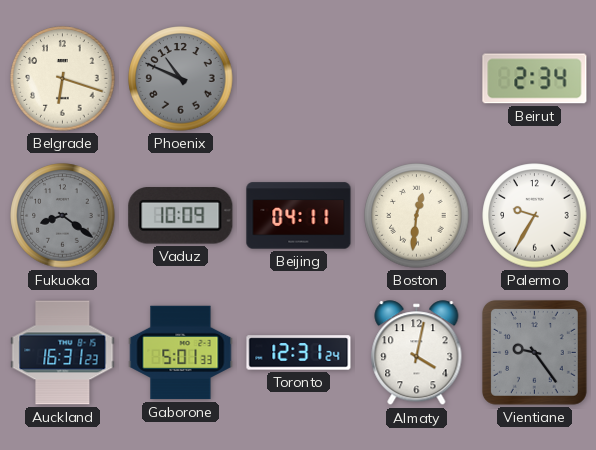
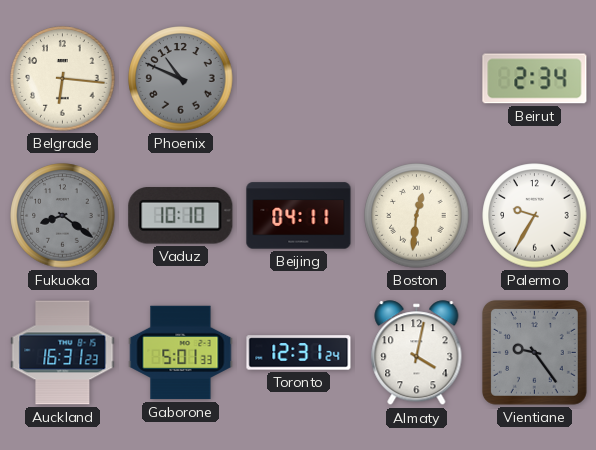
Belgrade: 6:18 -> 6:16
Vaduz: 10:09 -> 10:10
